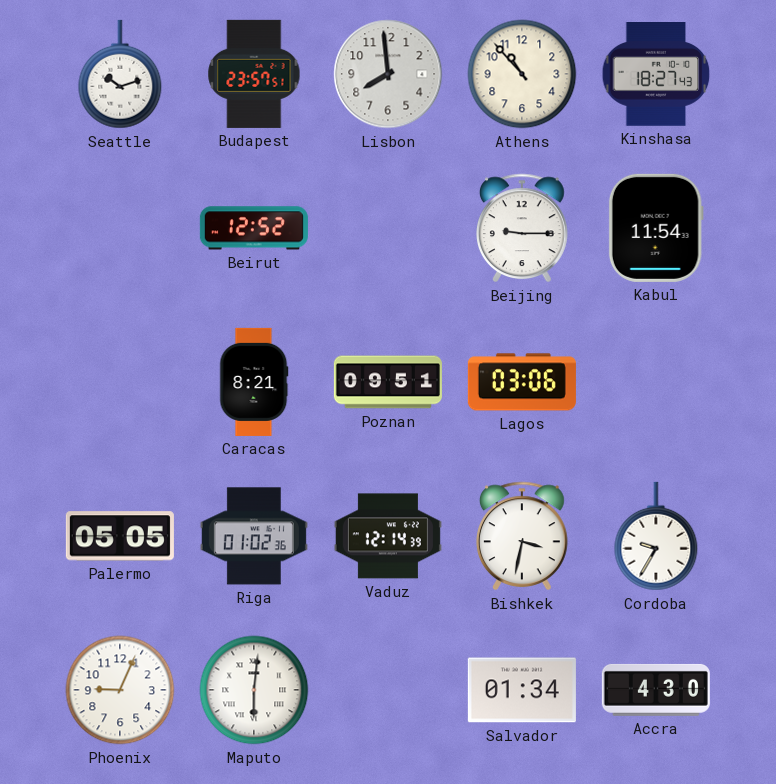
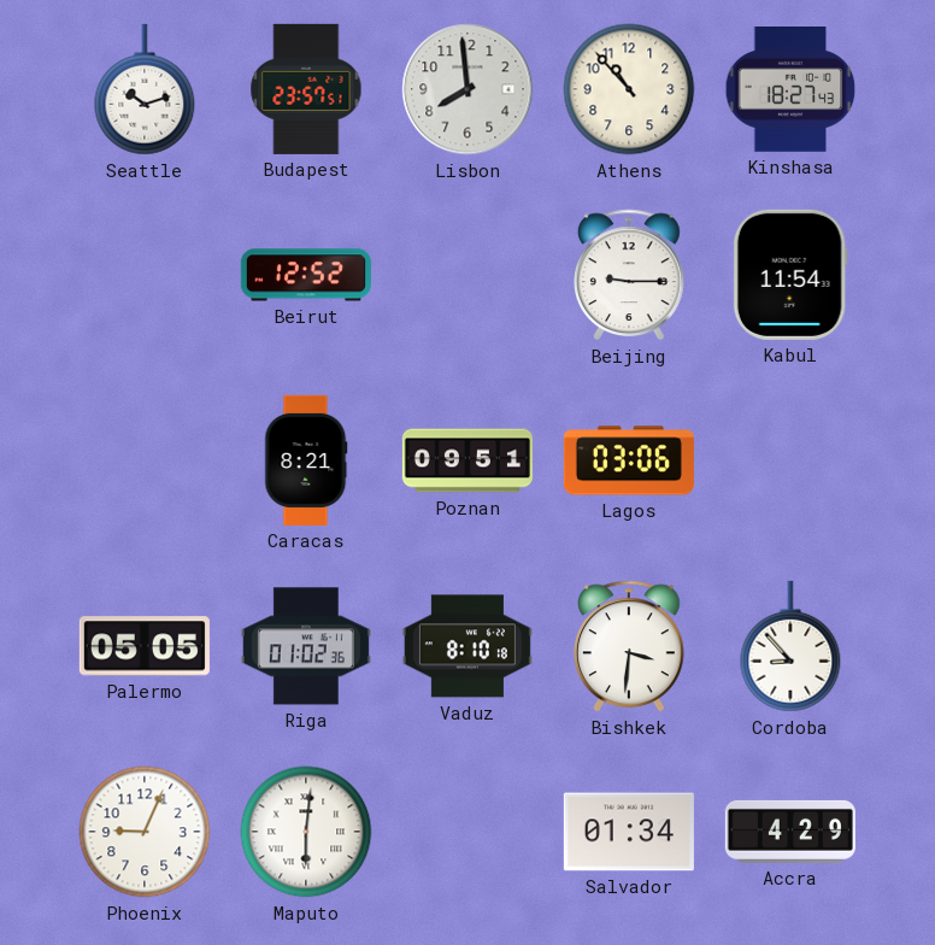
Vaduz: 12:14 -> 8:10
Bishkek: 3:32 -> 3:31
Cordoba: 9:35 -> 8:53
Accra: 4:30 -> 4:29
